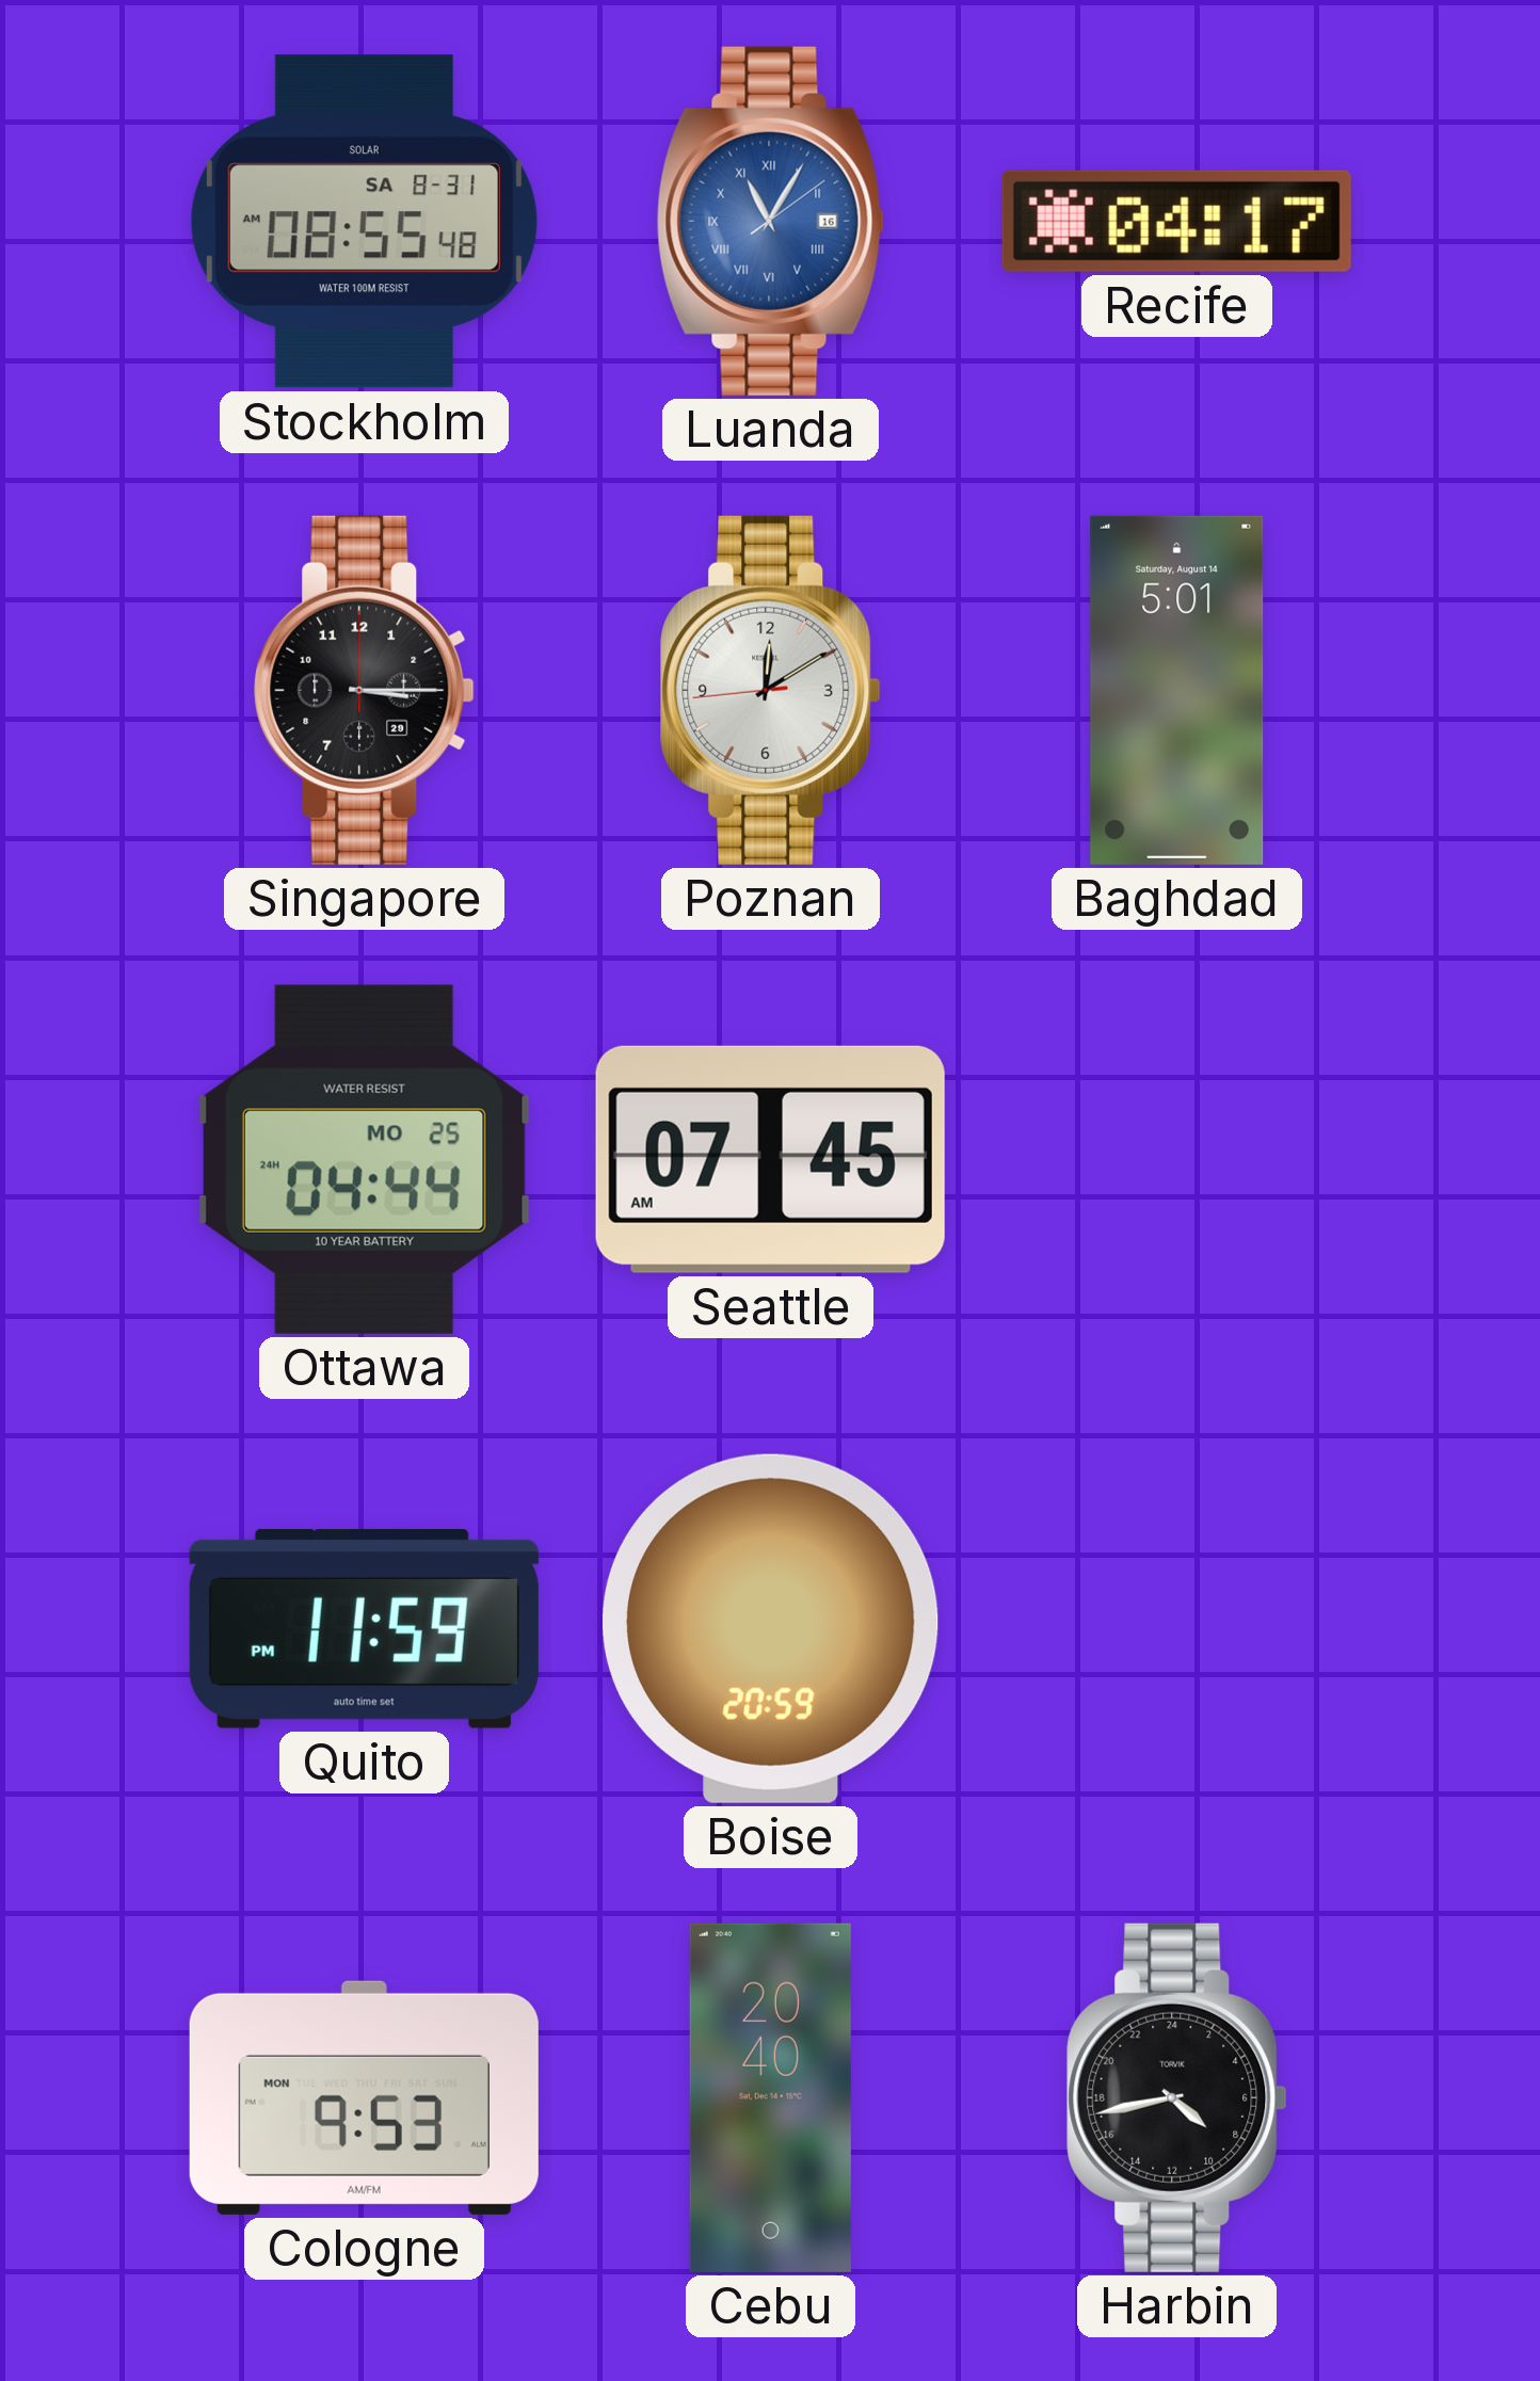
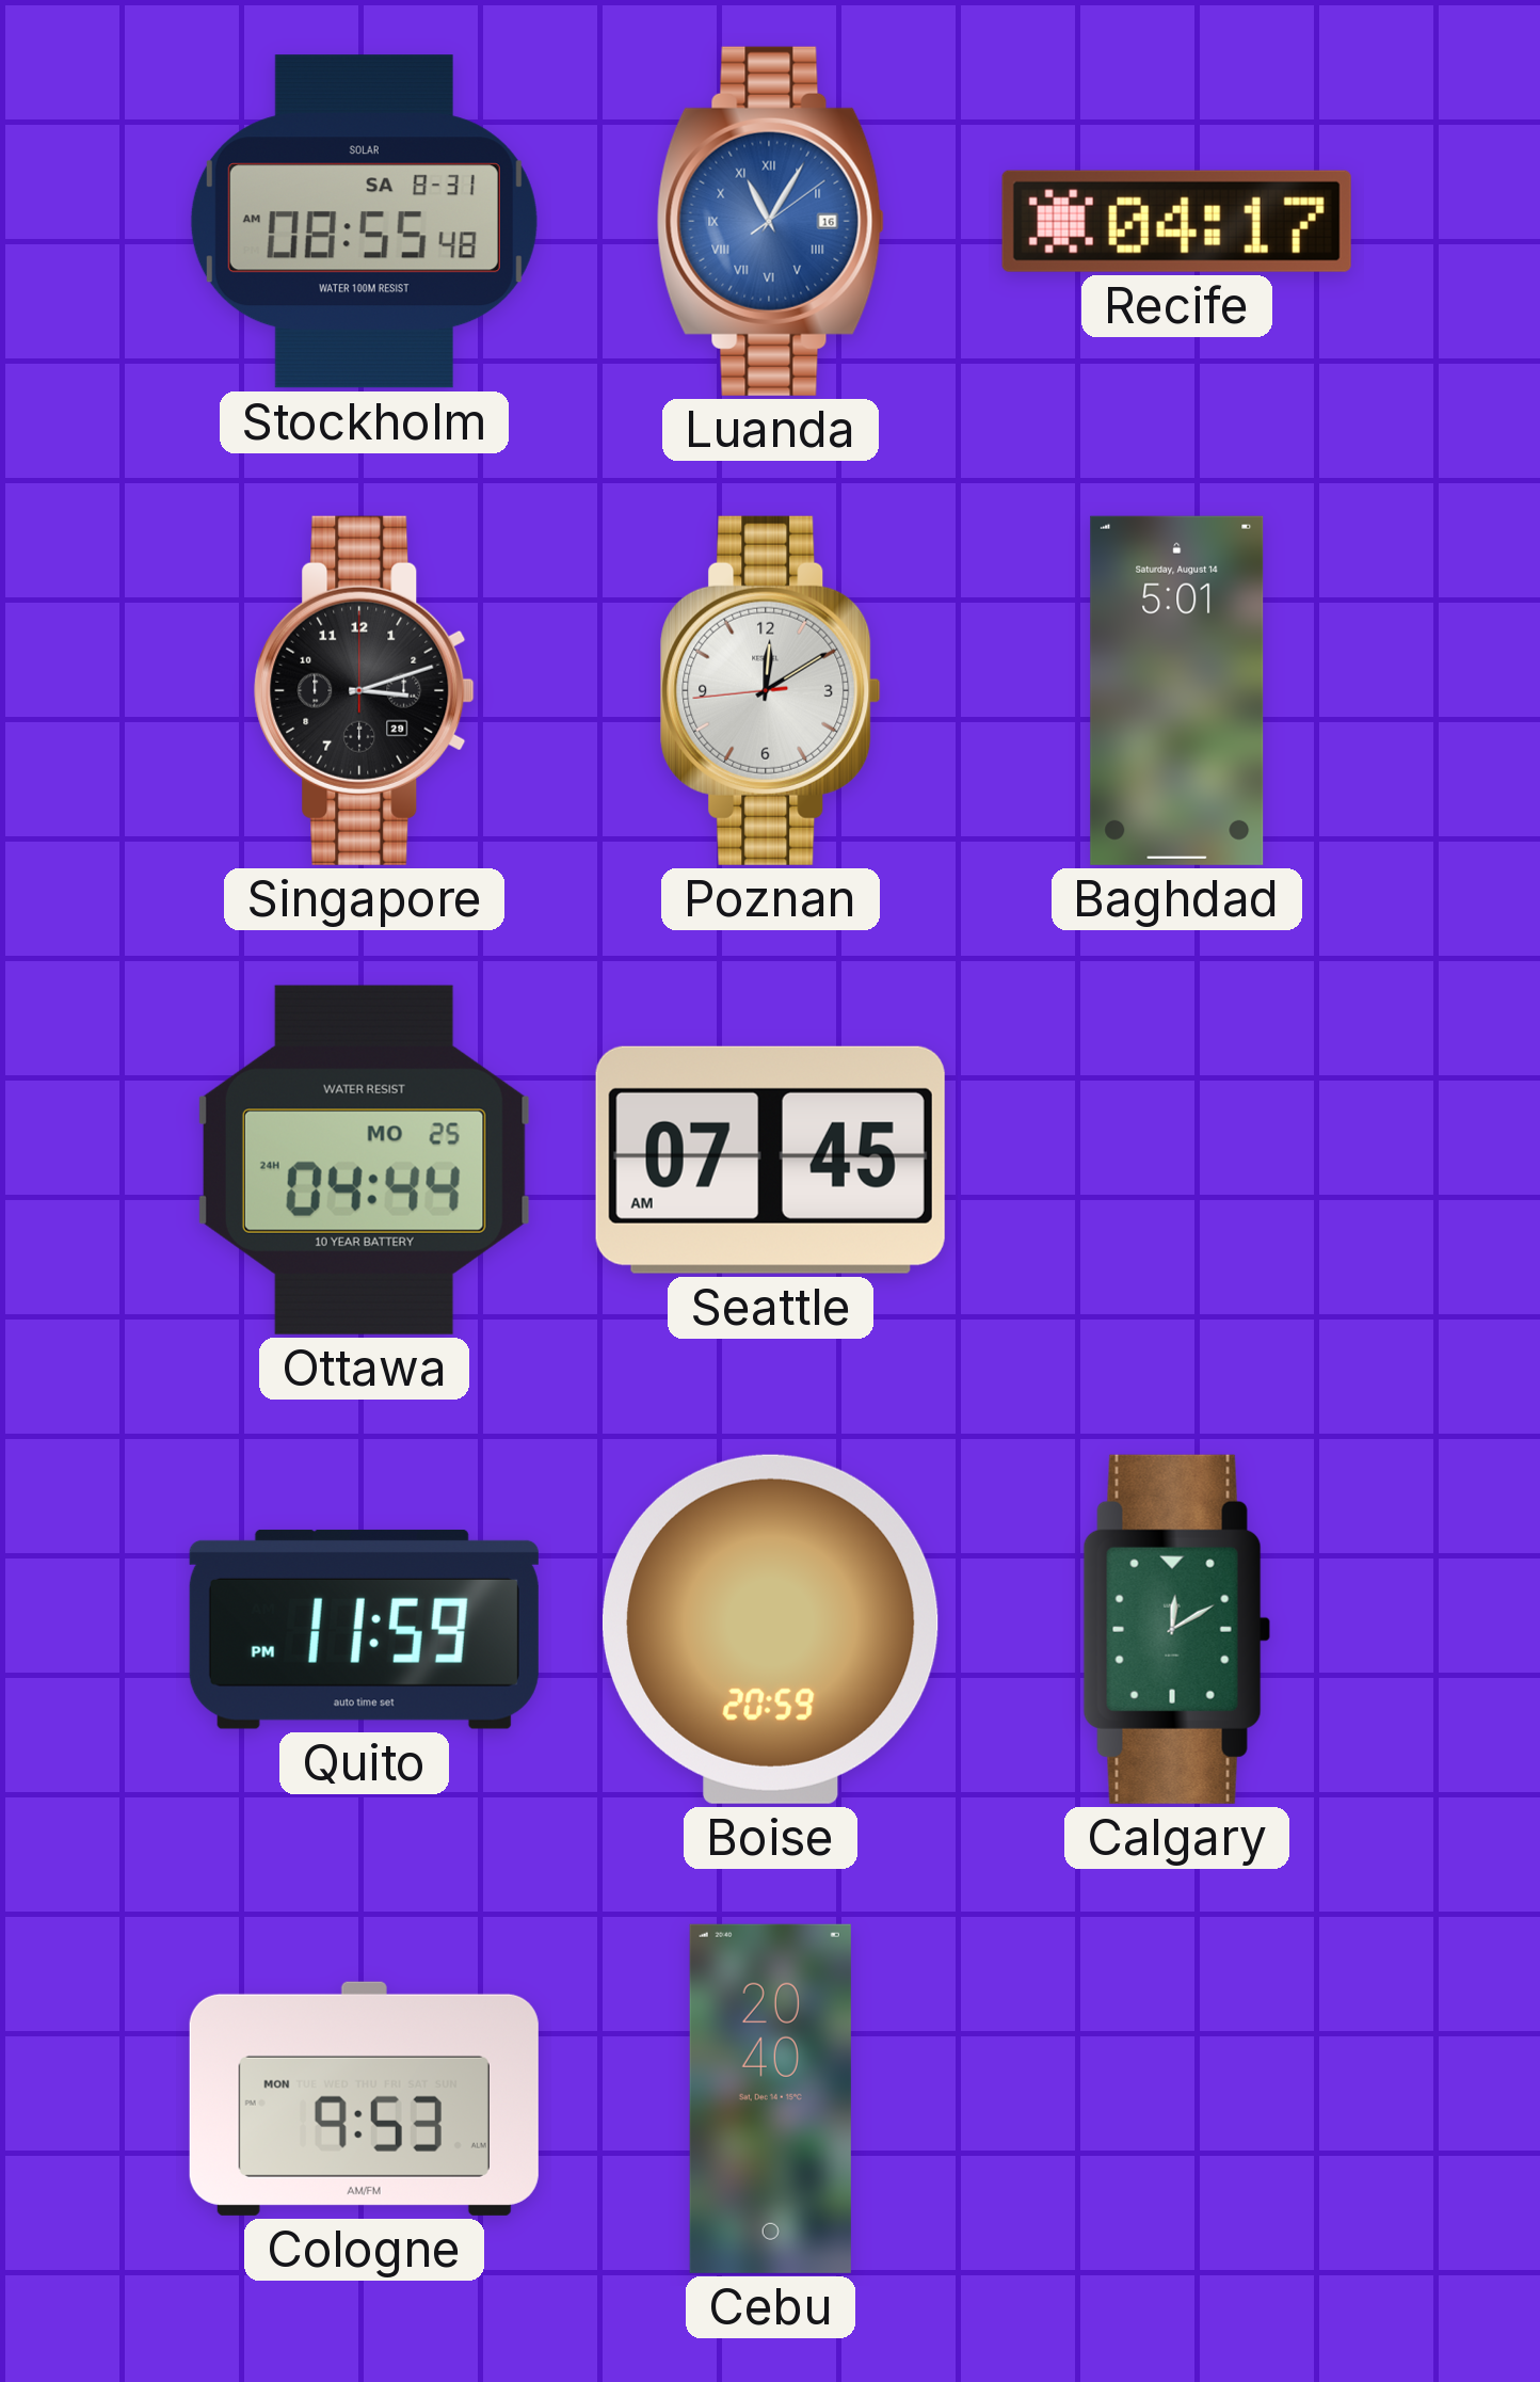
Singapore: 3:15 -> 3:12
Calgary: none -> 12:10
Harbin: 8:43 -> none
